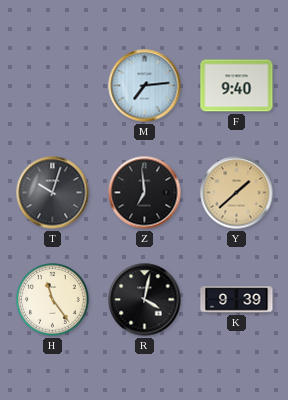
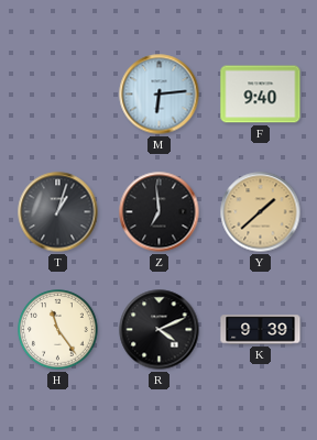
M: 7:14 -> 6:14
T: 10:03 -> 1:03
R: 4:02 -> 4:11
